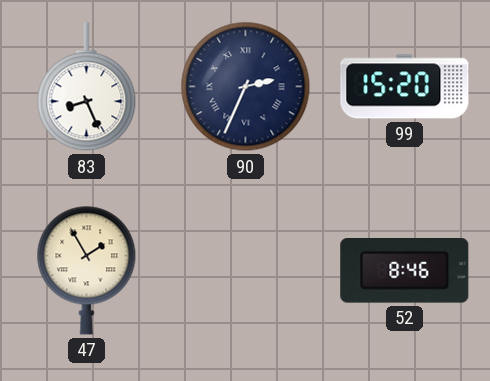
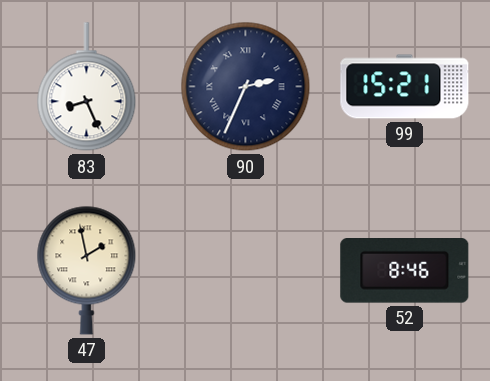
99: 15:20 -> 15:21
47: 1:55 -> 1:58
